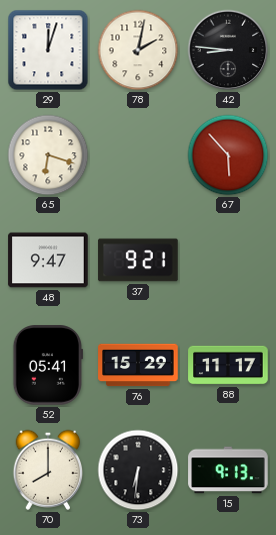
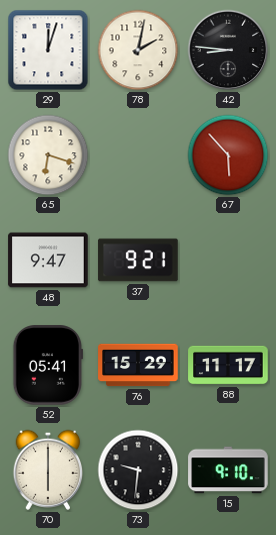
70: 8:00 -> 6:00
73: 6:31 -> 9:31
15: 9:13 -> 9:10
